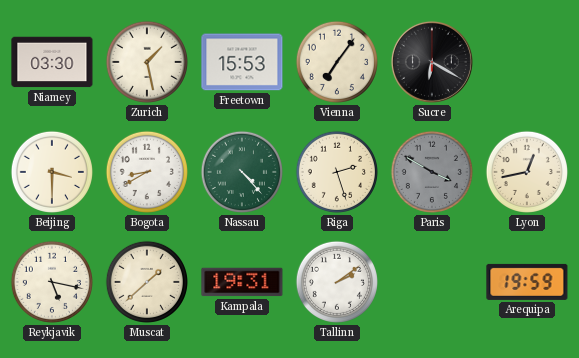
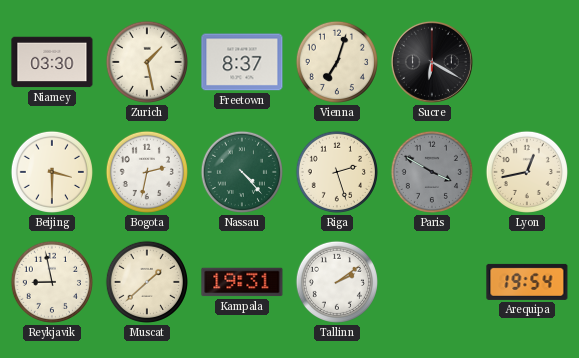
Freetown: 15:53 -> 8:37
Vienna: 7:06 -> 7:03
Bogota: 8:40 -> 2:32
Reykjavik: 5:17 -> 8:58
Arequipa: 19:59 -> 19:54
